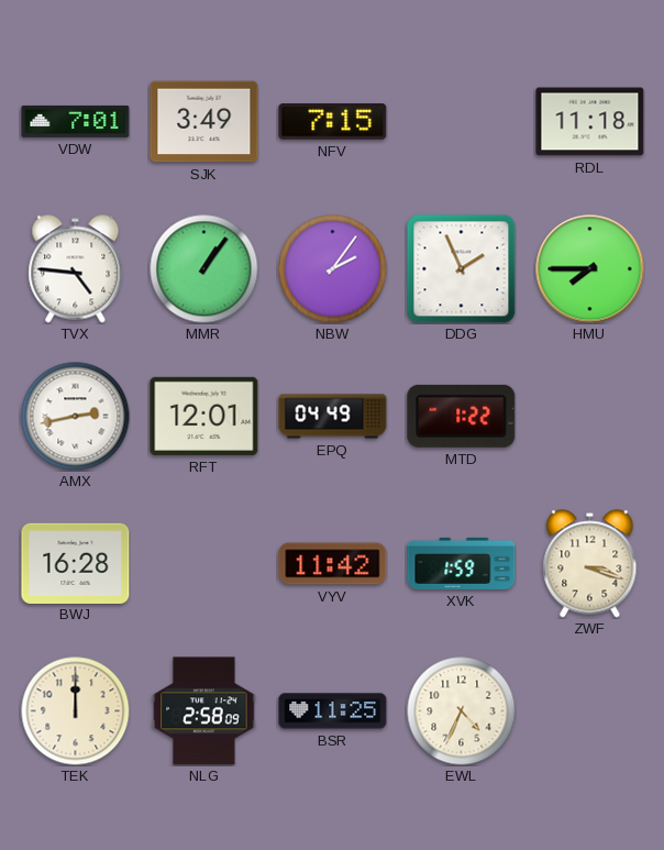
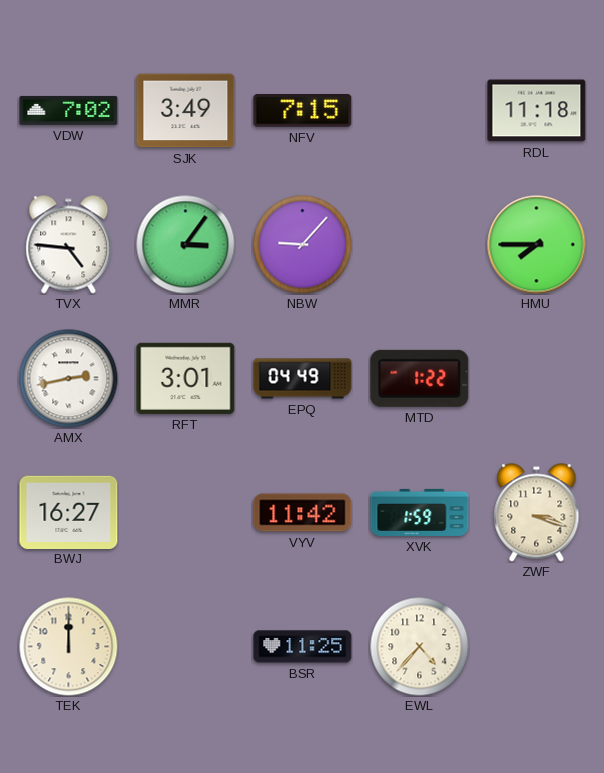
VDW: 7:01 -> 7:02
MMR: 1:06 -> 3:06
NBW: 2:06 -> 9:07
DDG: 1:56 -> none
RFT: 12:01 -> 3:01
BWJ: 16:28 -> 16:27
NLG: 2:58 -> none
EWL: 4:34 -> 4:37
